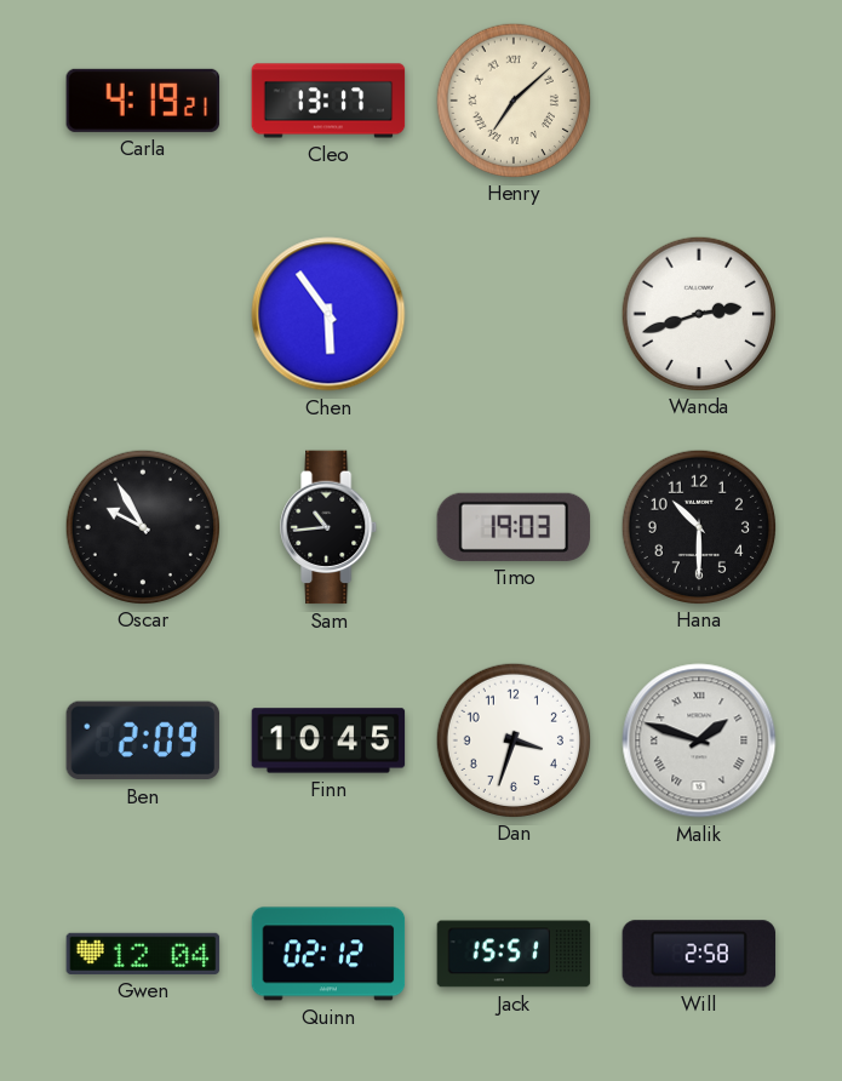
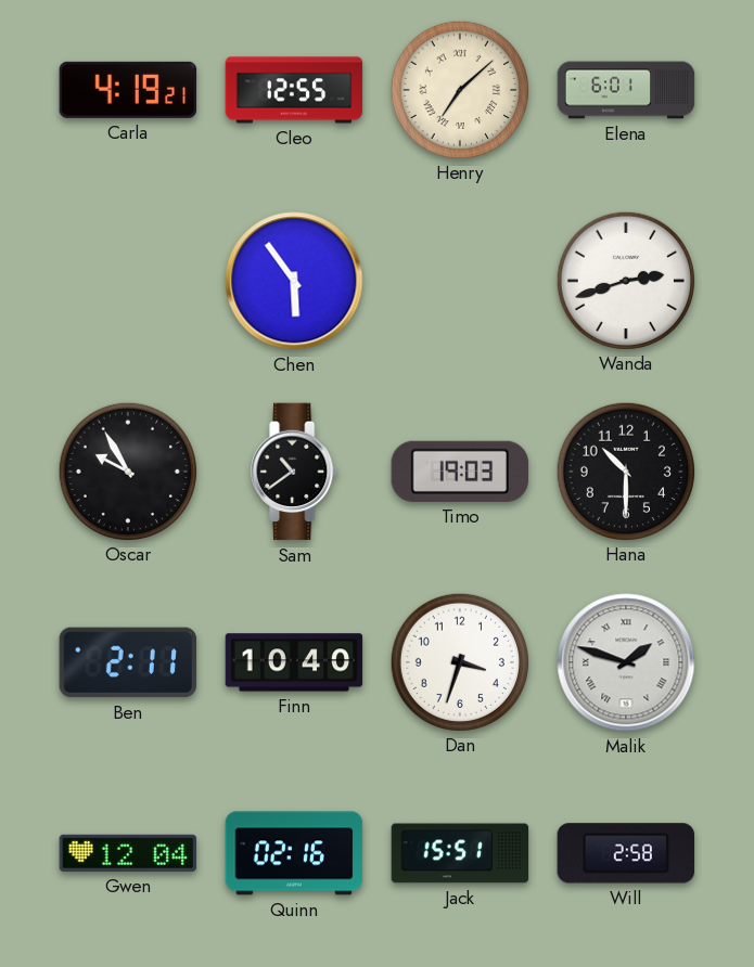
Cleo: 13:17 -> 12:55
Elena: none -> 6:01
Sam: 10:44 -> 10:39
Ben: 2:09 -> 2:11
Finn: 10:45 -> 10:40
Quinn: 02:12 -> 02:16
